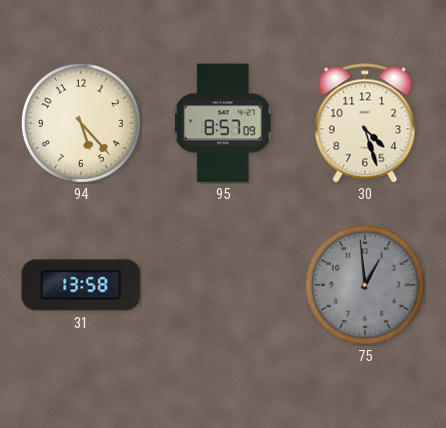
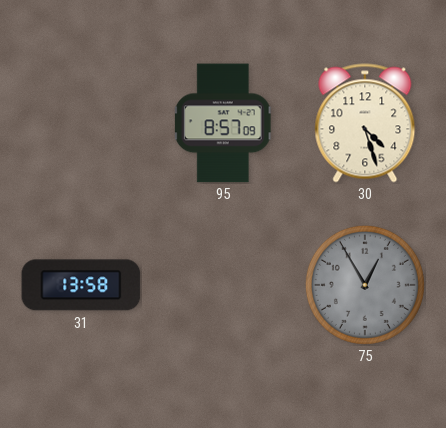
94: 5:23 -> none
75: 12:59 -> 12:55
